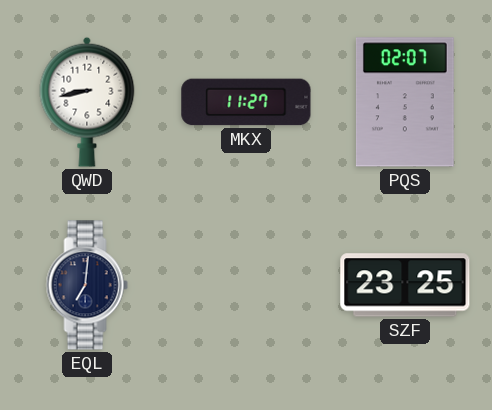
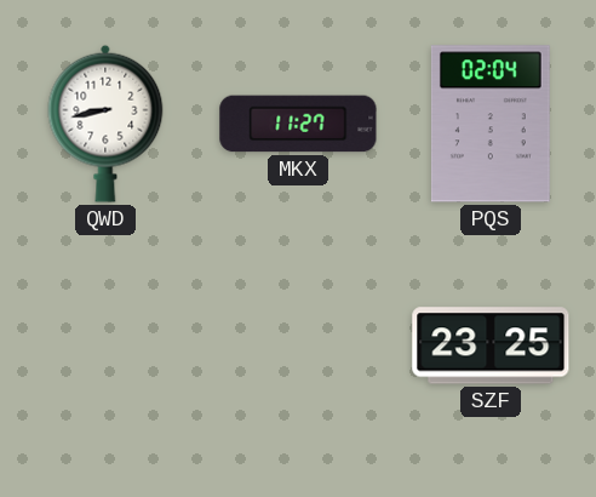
PQS: 02:07 -> 02:04
EQL: 7:01 -> none
